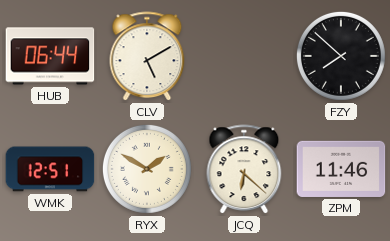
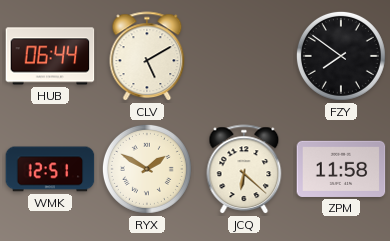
FZY: 7:52 -> 7:51
ZPM: 11:46 -> 11:58
